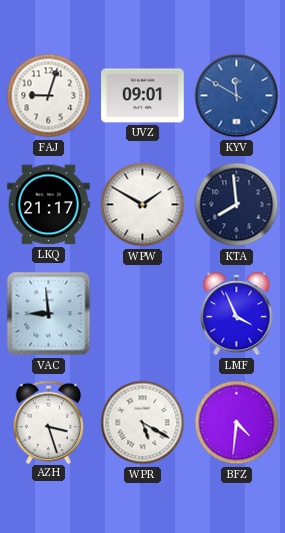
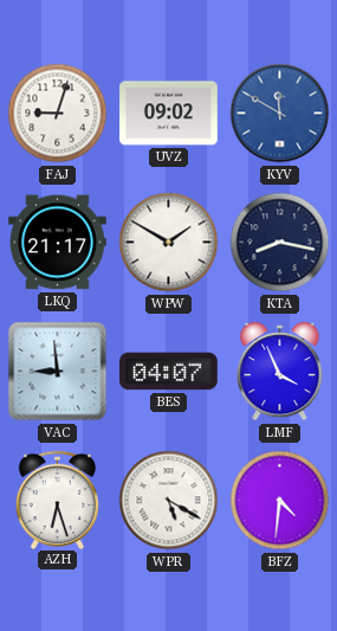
UVZ: 09:01 -> 09:02
KTA: 7:59 -> 8:17
BES: none -> 04:07
AZH: 3:27 -> 6:27
